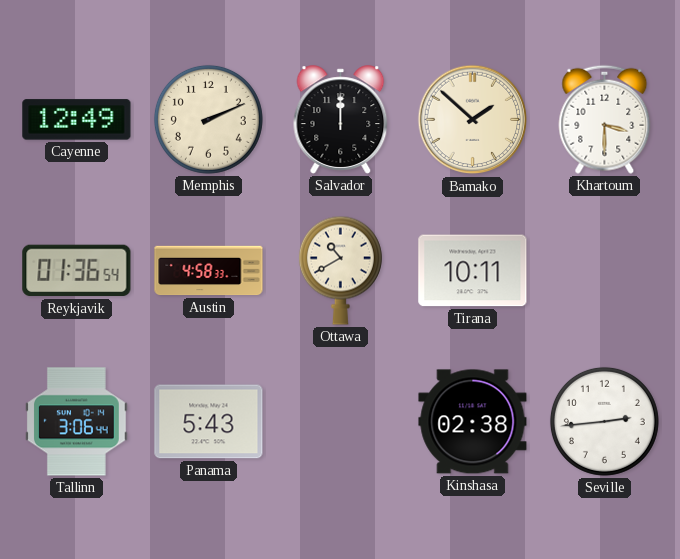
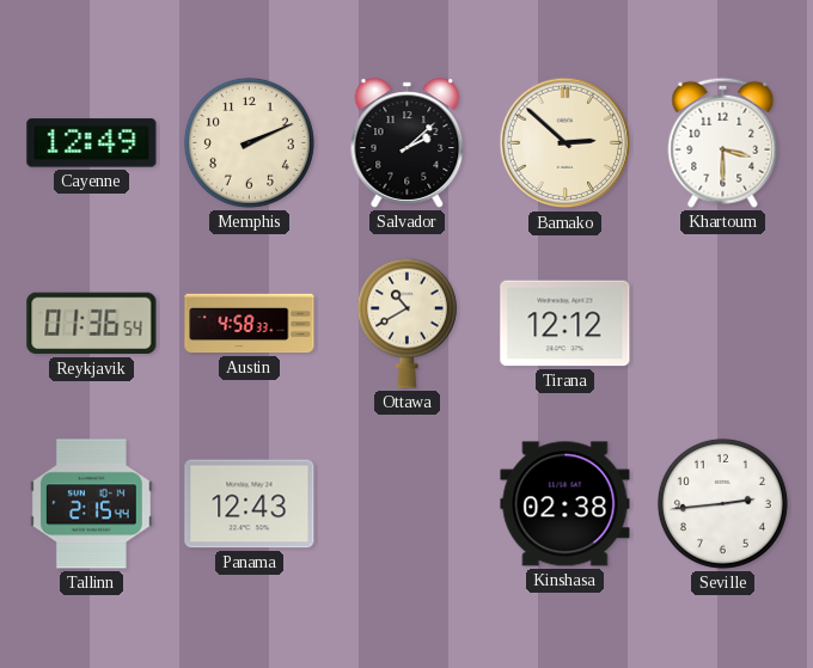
Salvador: 12:00 -> 2:08
Bamako: 1:52 -> 2:52
Tirana: 10:11 -> 12:12
Tallinn: 3:06 -> 2:15
Panama: 5:43 -> 12:43
